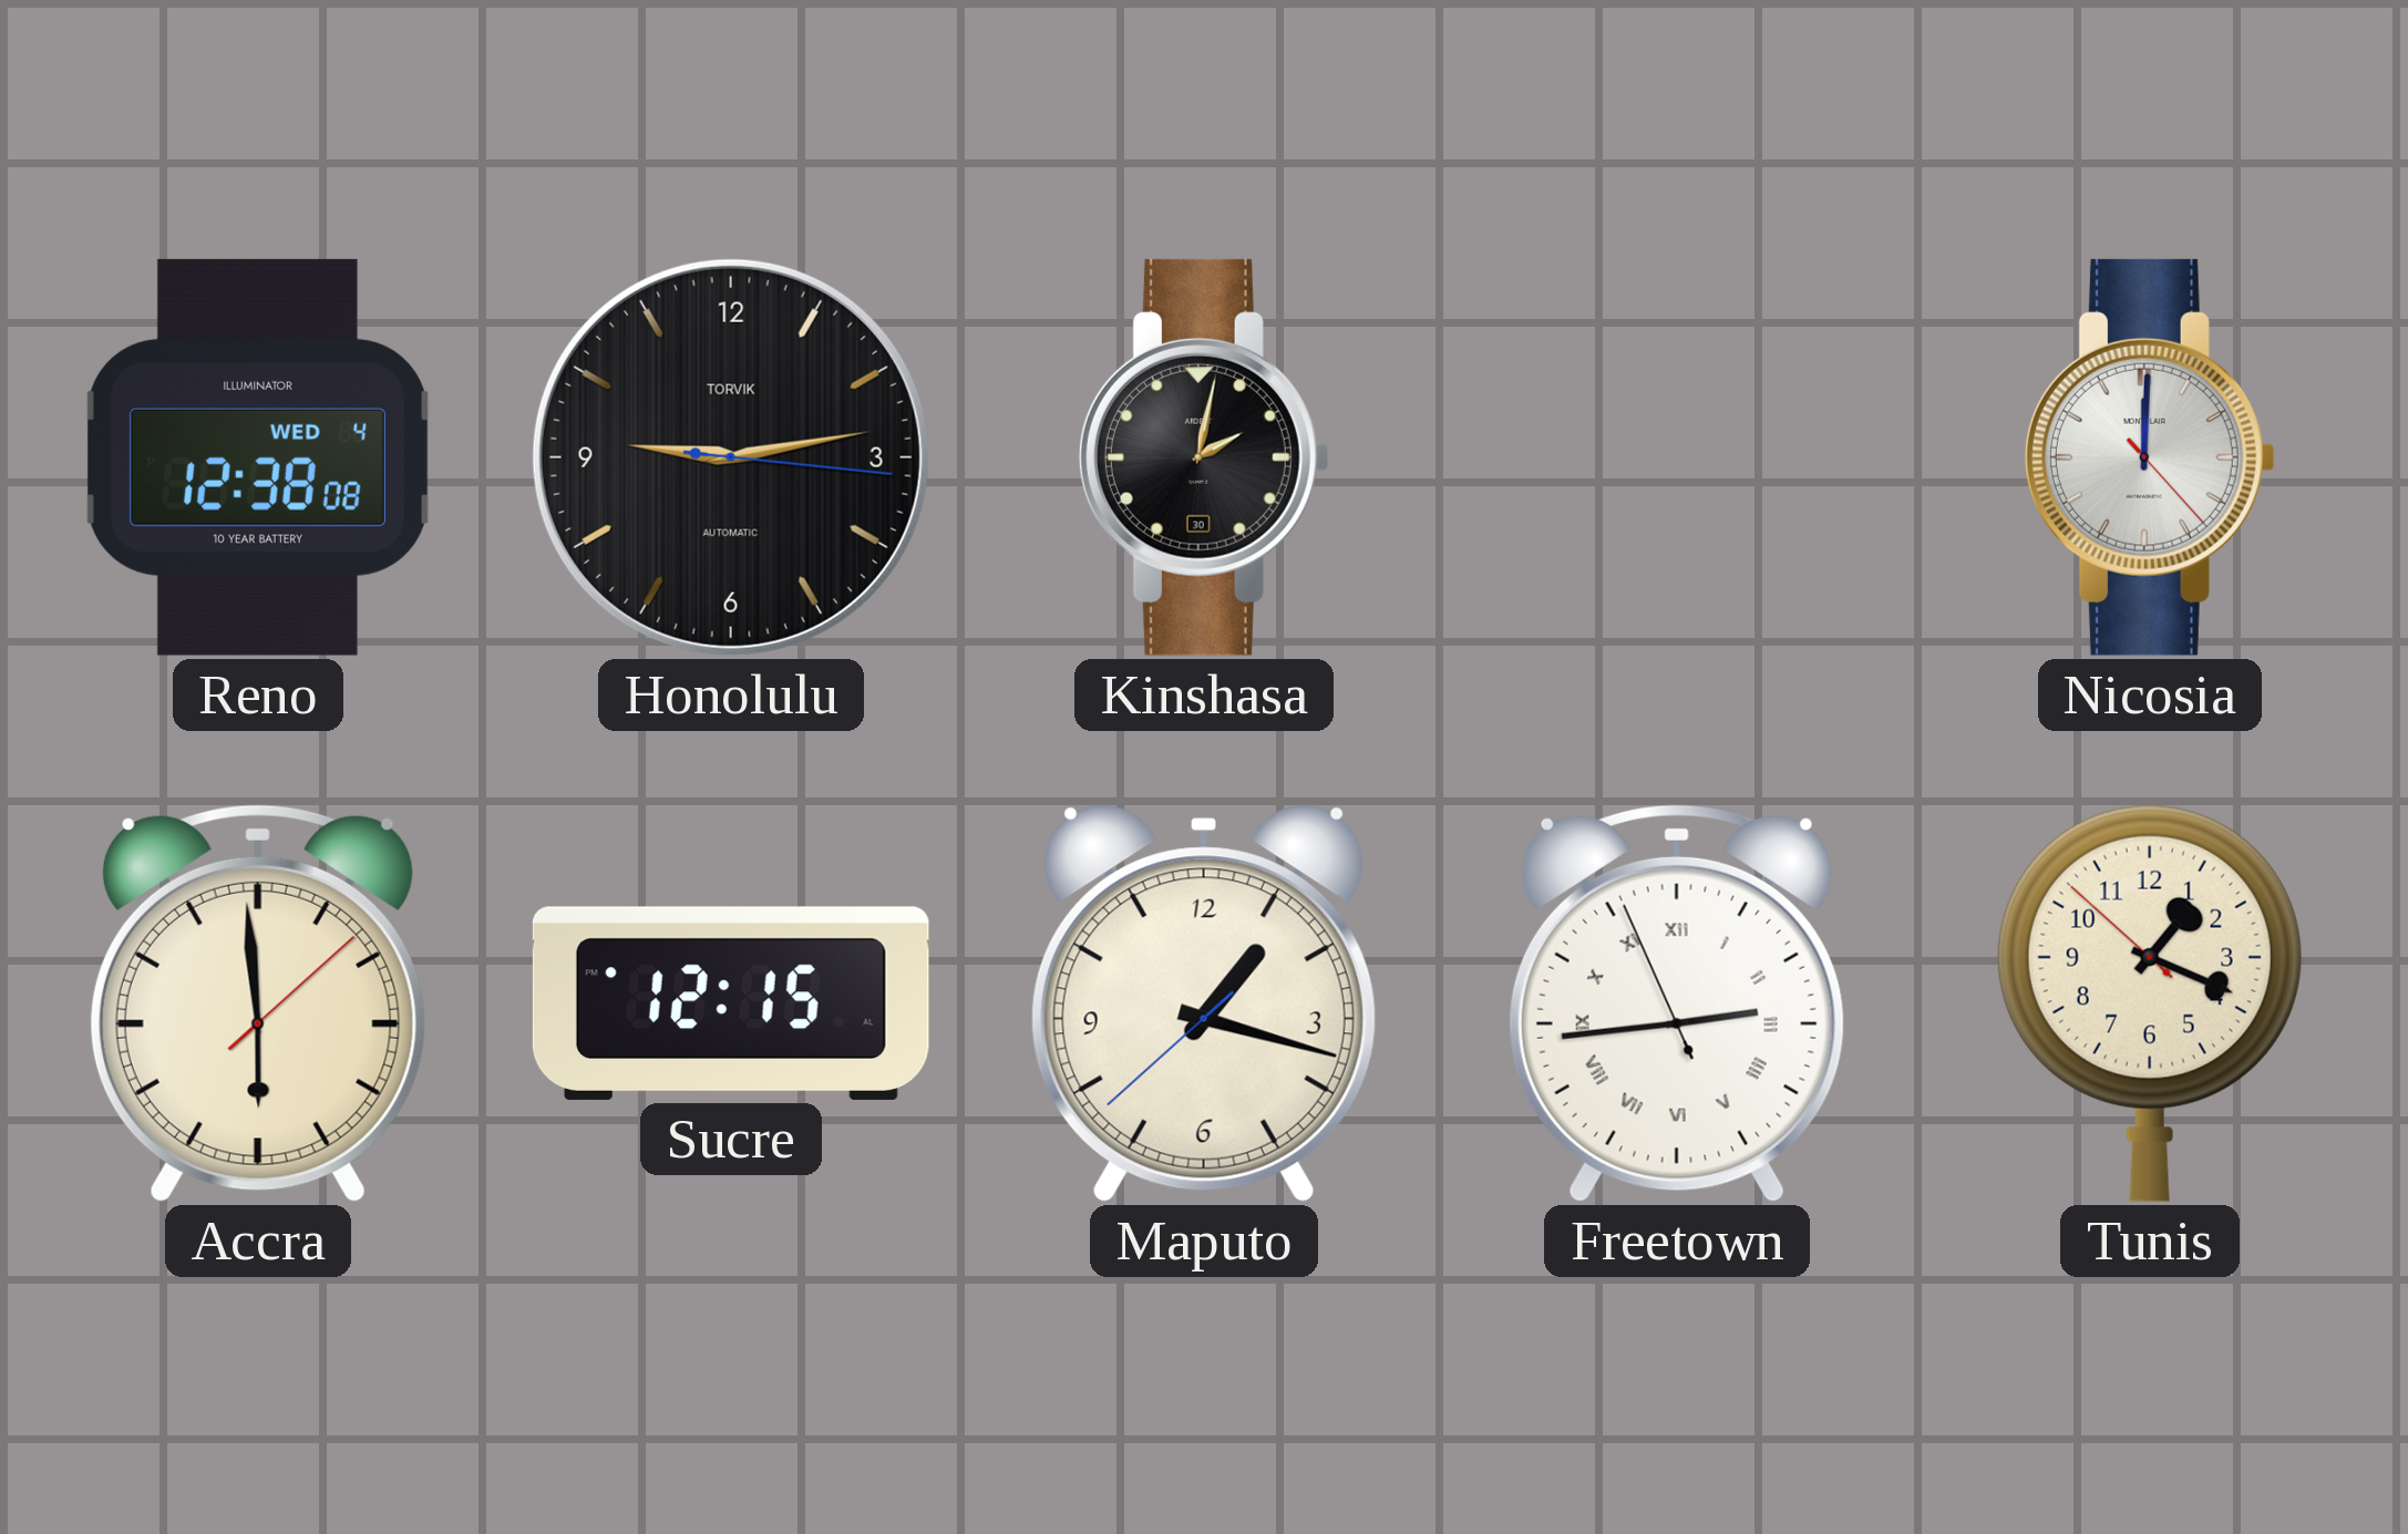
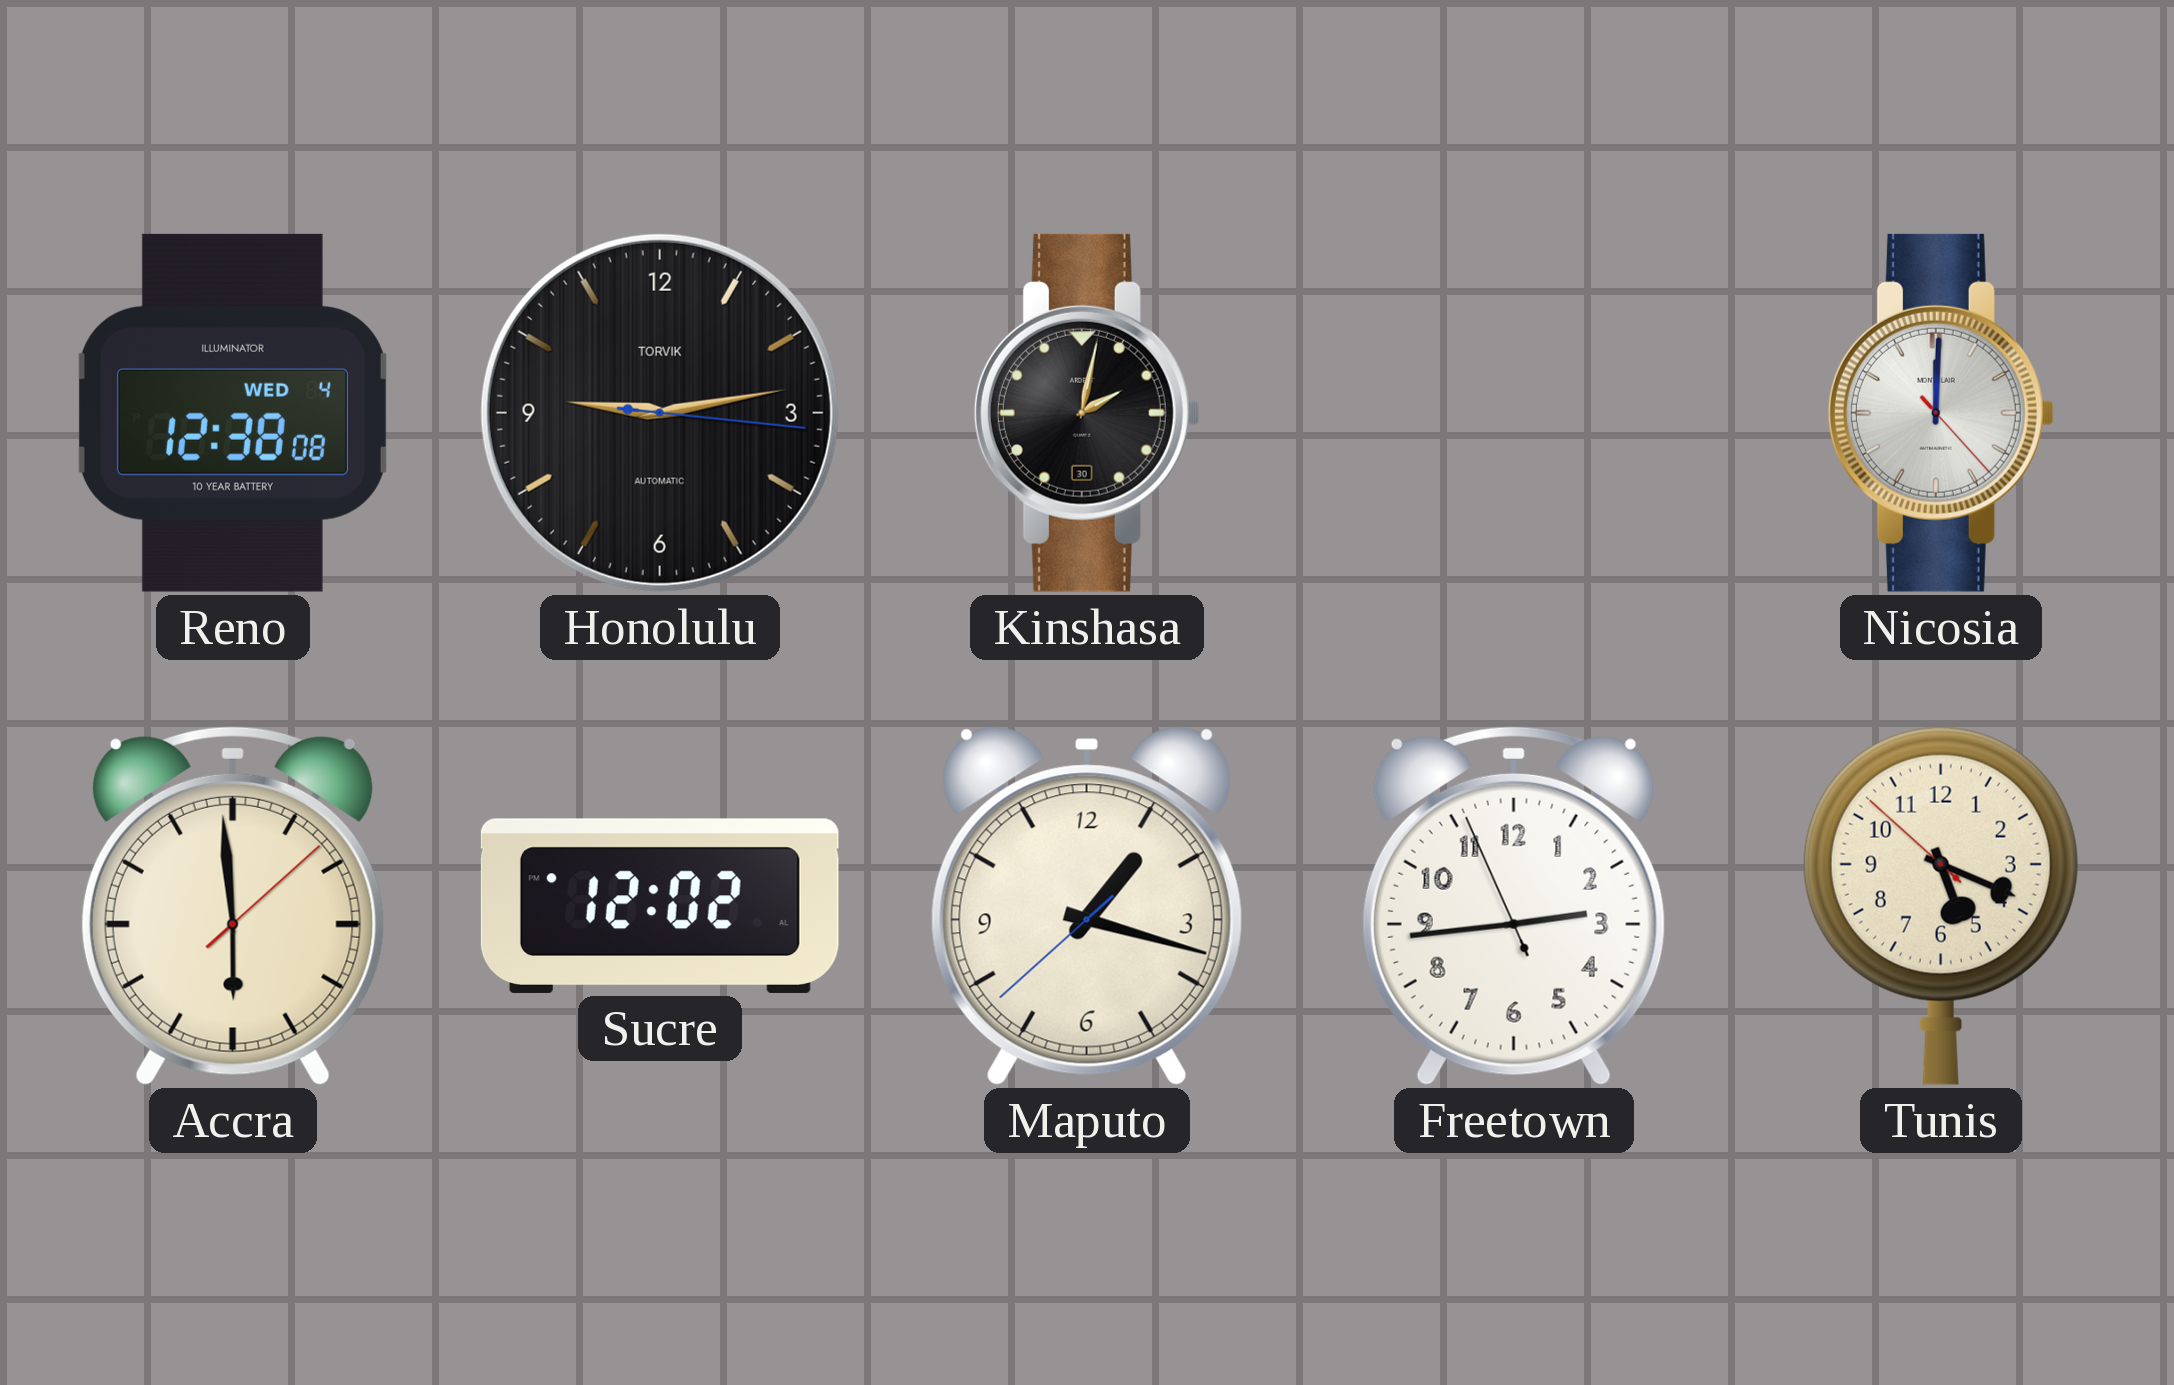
Sucre: 12:15 -> 12:02
Freetown numerals: Roman -> Arabic
Tunis: 1:18 -> 5:18
